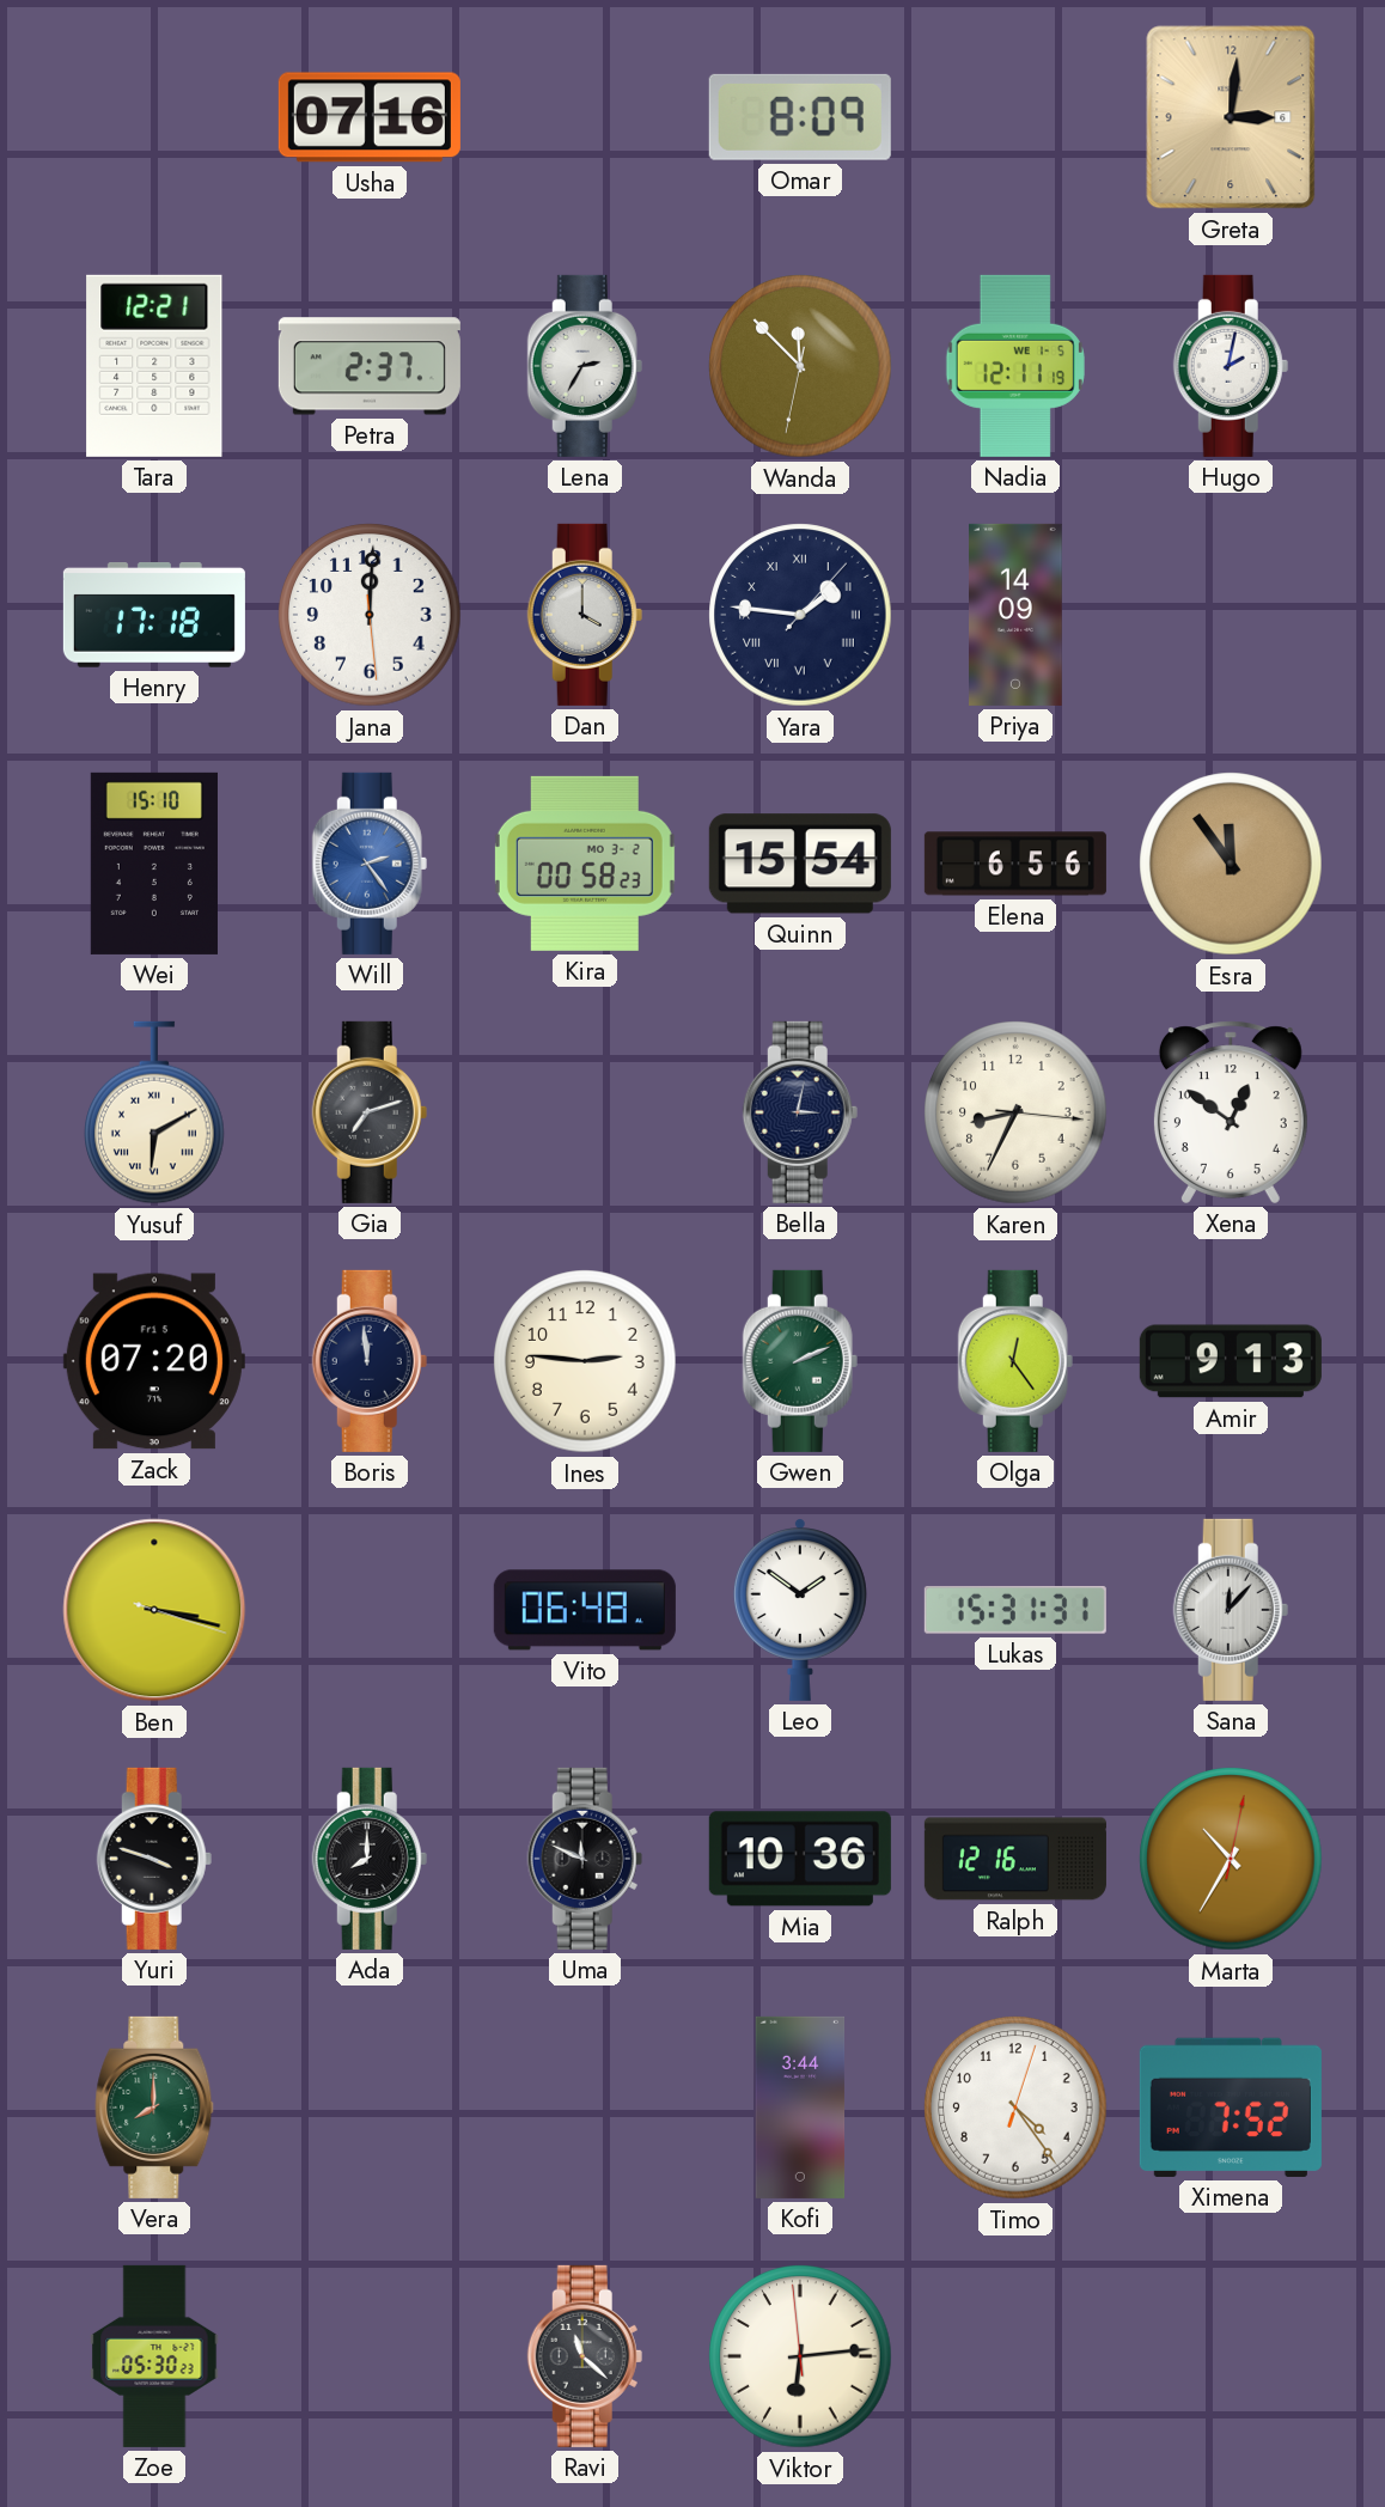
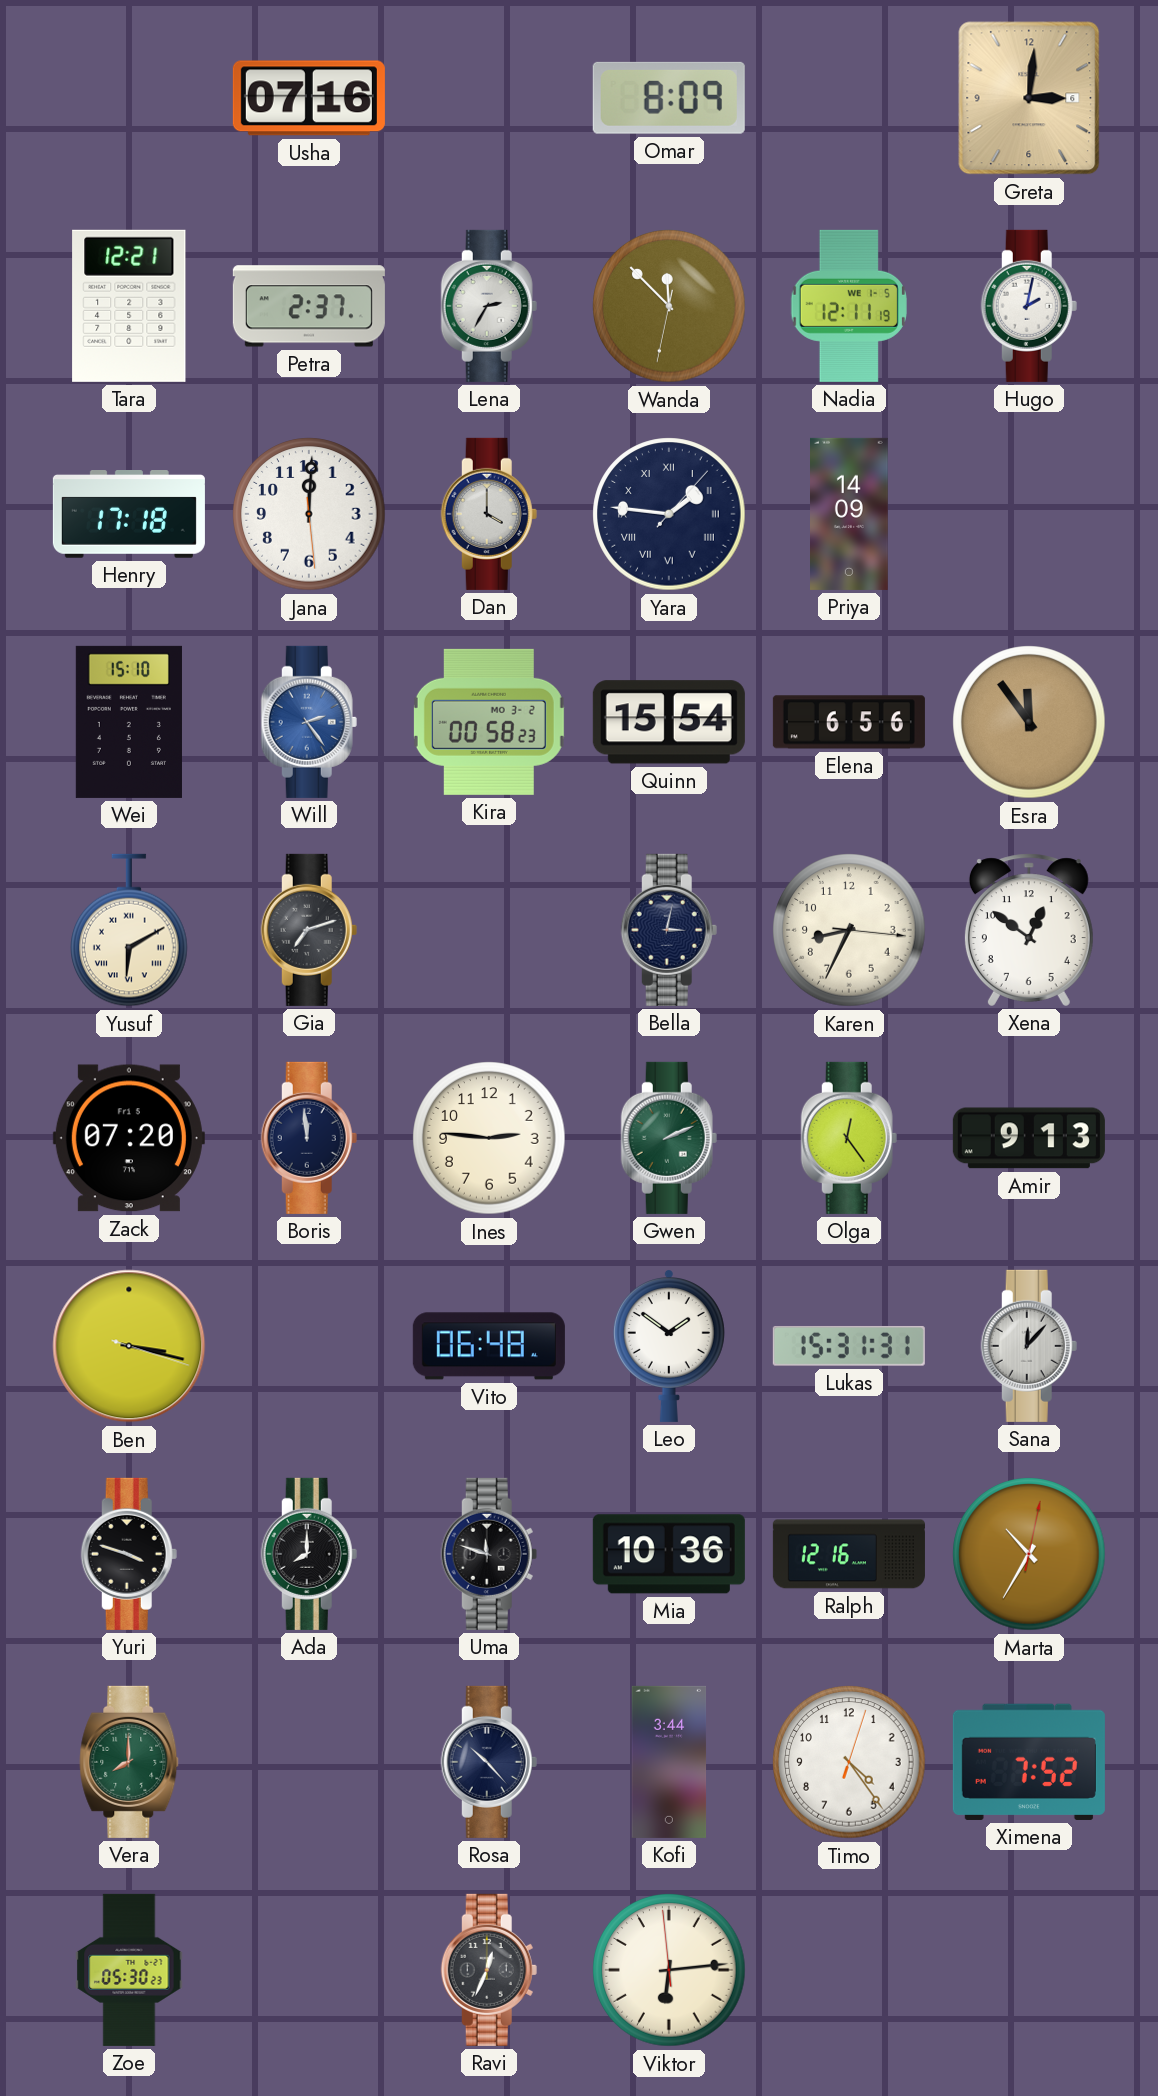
Uma: 11:49 -> 11:48
Rosa: none -> 10:23
Ravi: 11:22 -> 12:34
